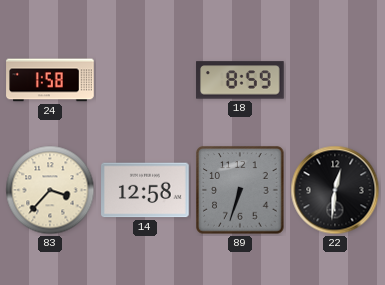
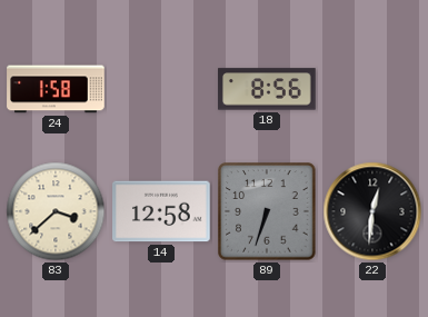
18: 8:59 -> 8:56
83: 3:37 -> 3:38
